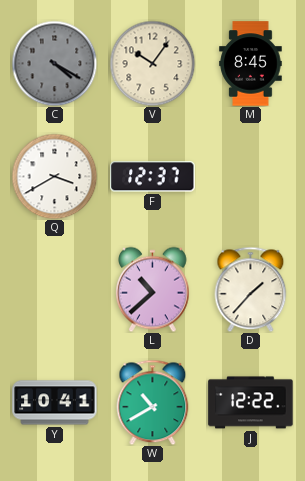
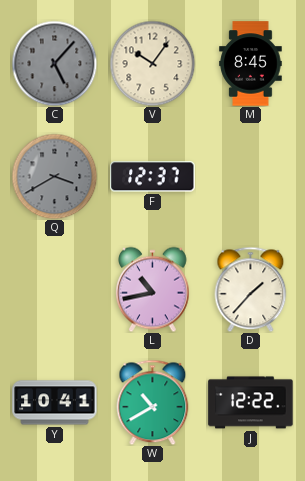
C: 4:20 -> 5:07
Q dial: white -> grey
L: 10:38 -> 10:43
